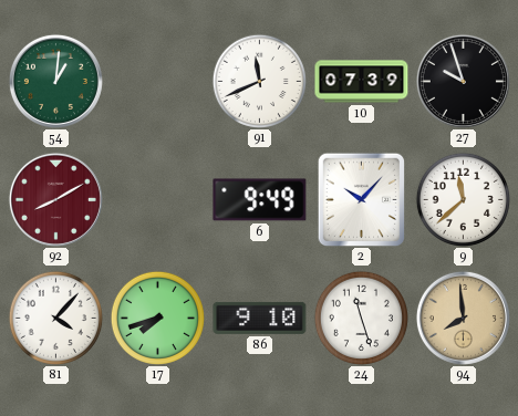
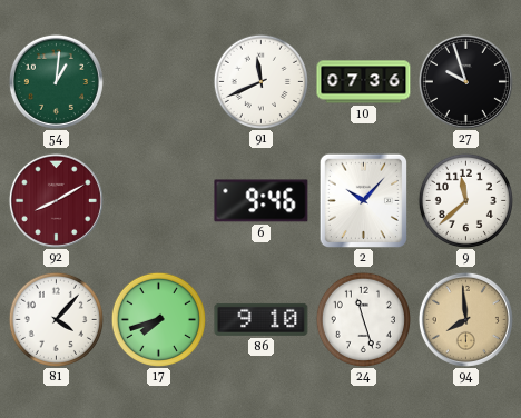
10: 07:39 -> 07:36
6: 9:49 -> 9:46
